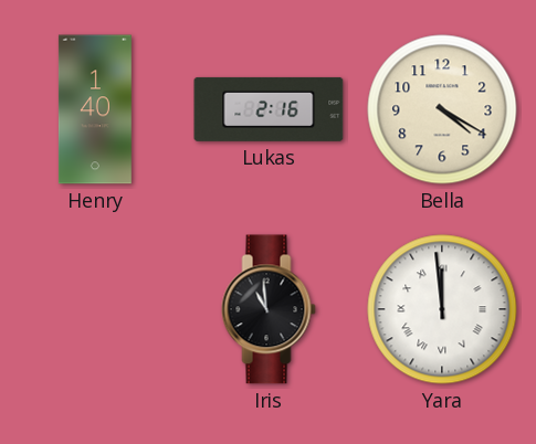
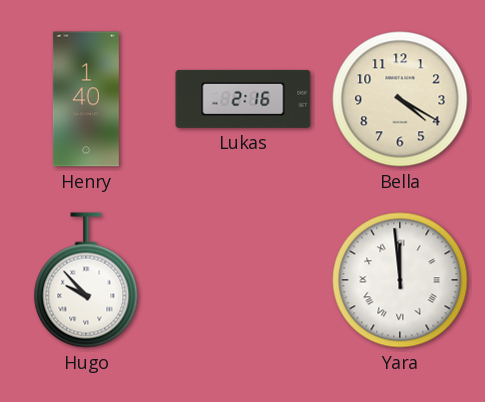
Hugo: none -> 9:53
Iris: 10:59 -> none
